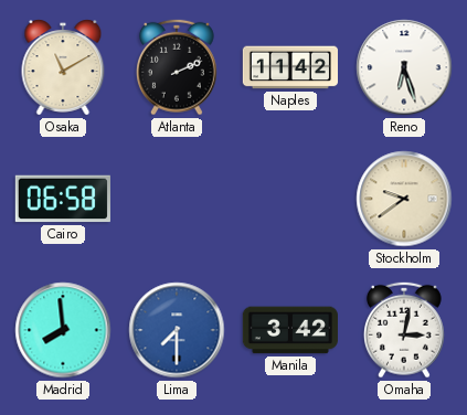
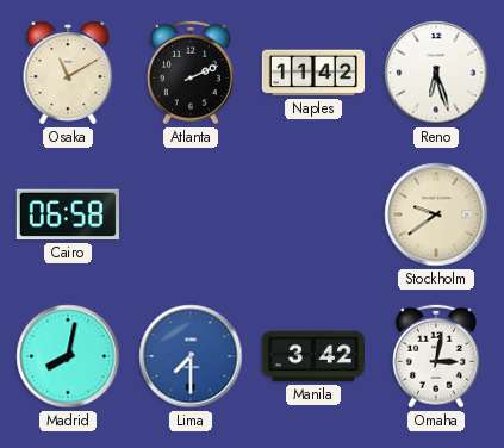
Madrid: 7:59 -> 8:02
